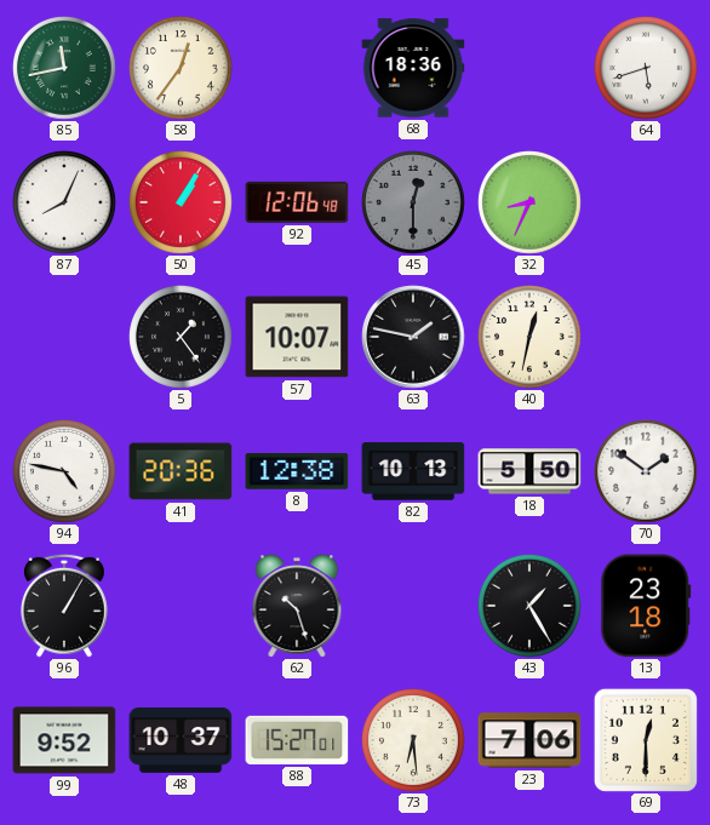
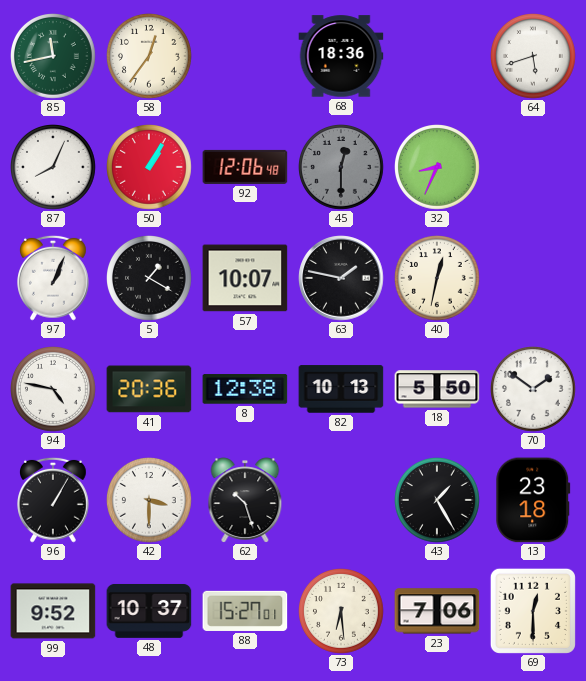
97: none -> 1:04
5: 1:24 -> 1:20
42: none -> 3:30
